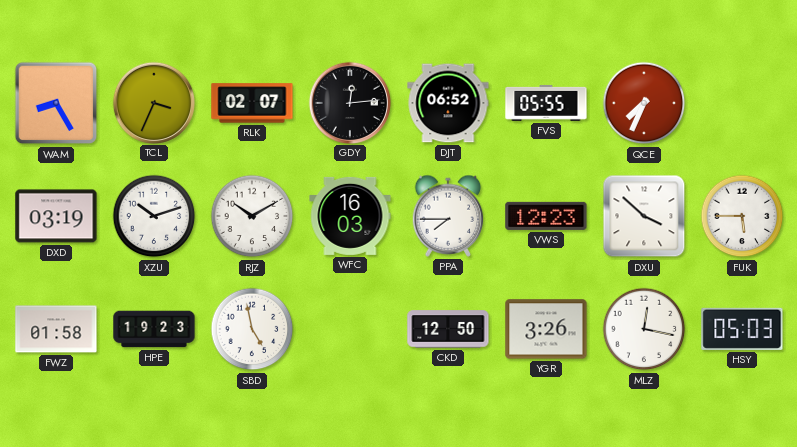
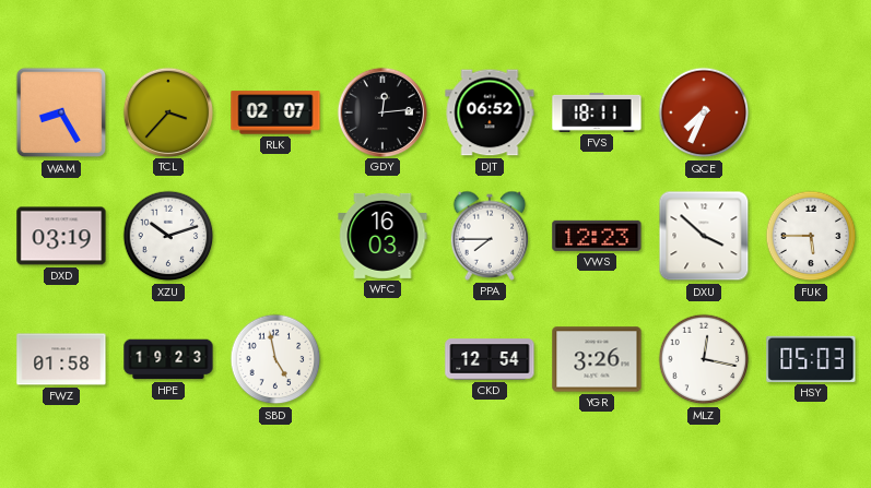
TCL: 3:34 -> 3:37
FVS: 05:55 -> 18:11
RJZ: 10:10 -> none
CKD: 12:50 -> 12:54
